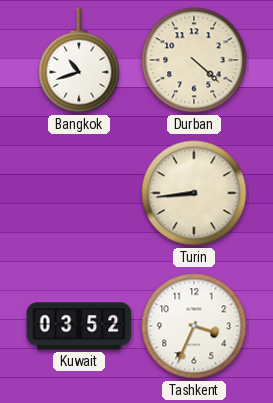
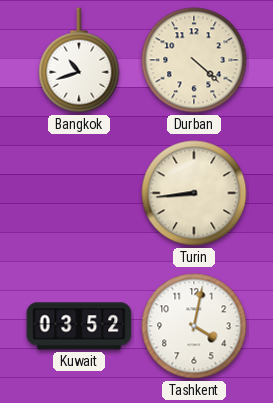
Tashkent: 3:34 -> 4:02
